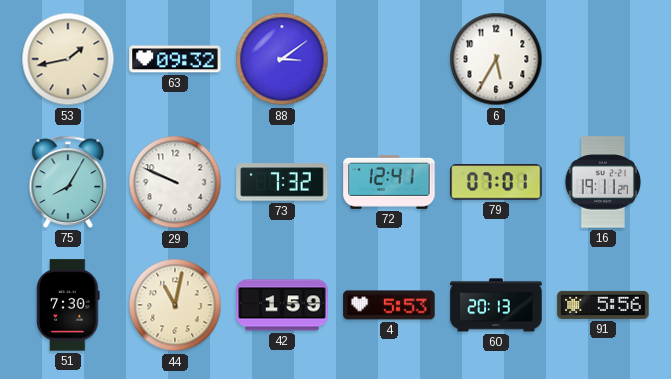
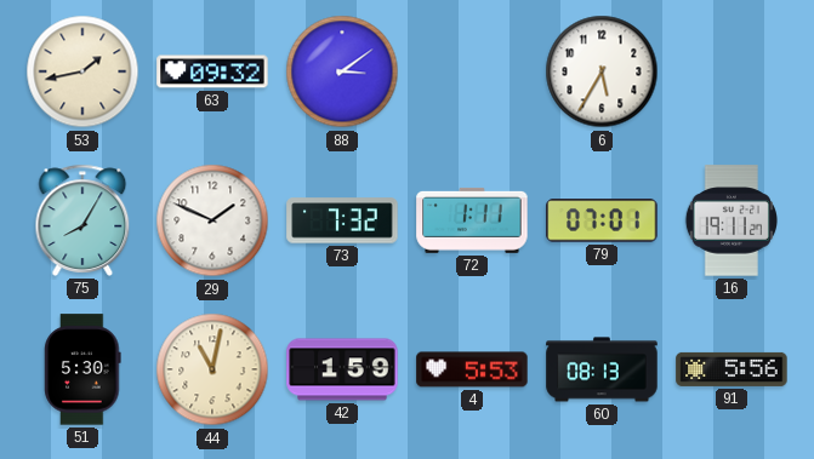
29: 9:49 -> 1:49
72: 12:41 -> 1:11
51: 7:30 -> 5:30
60: 20:13 -> 08:13
